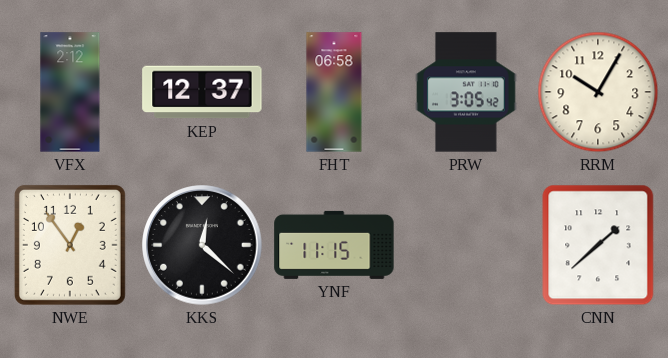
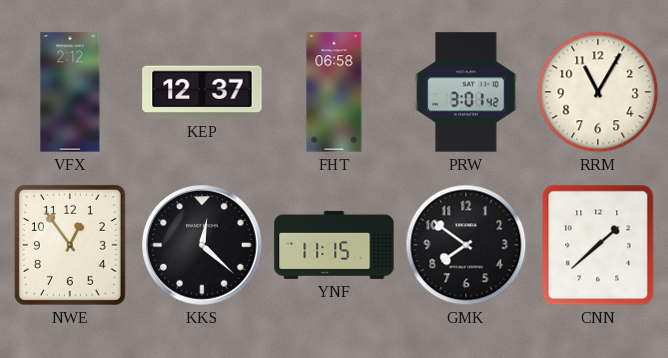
PRW: 3:05 -> 3:01
RRM: 10:05 -> 11:05
GMK: none -> 7:51
